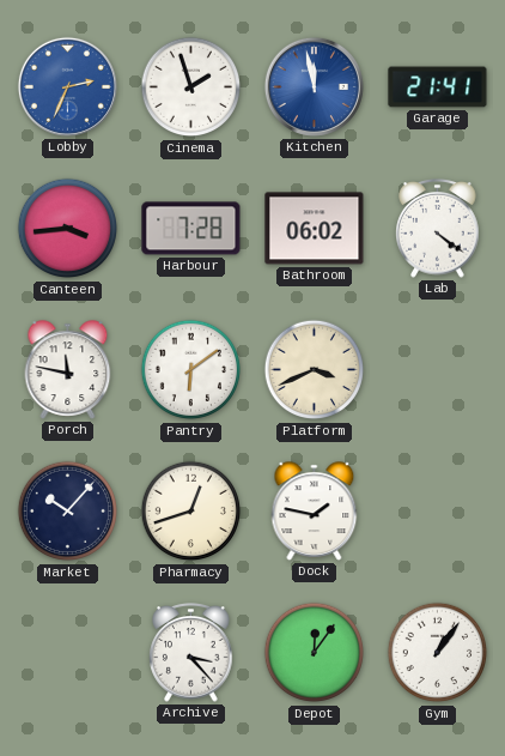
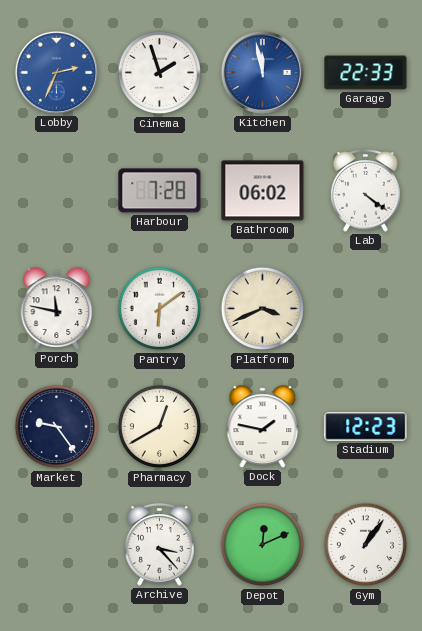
Garage: 21:41 -> 22:33
Canteen: 3:44 -> none
Market: 10:07 -> 9:24
Pharmacy: 12:42 -> 12:40
Stadium: none -> 12:23
Depot: 12:06 -> 12:11
